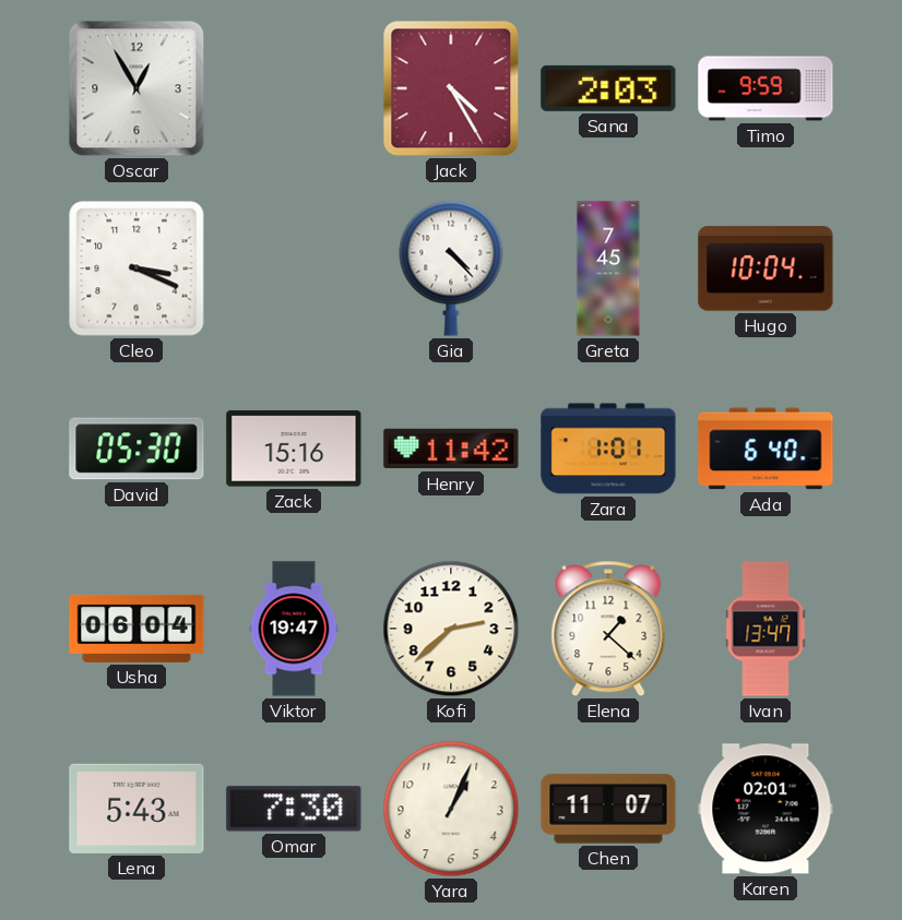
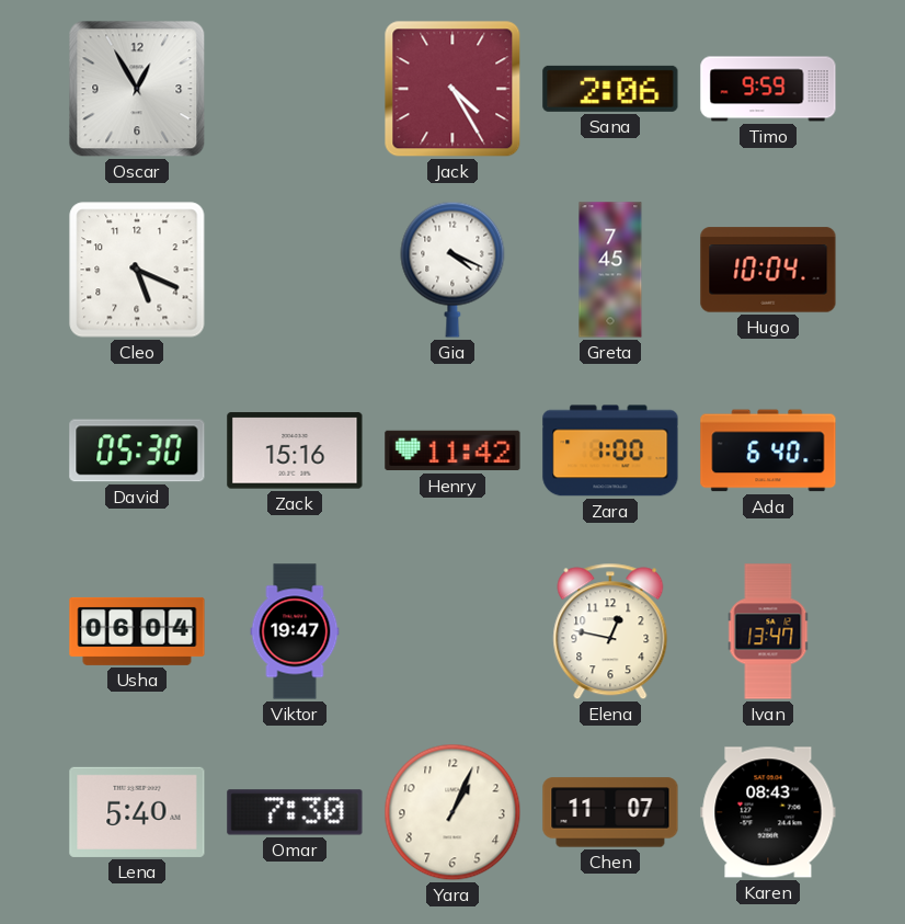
Sana: 2:03 -> 2:06
Cleo: 3:19 -> 5:19
Gia: 4:23 -> 4:19
Zara: 1:01 -> 1:00
Kofi: 2:38 -> none
Elena: 1:22 -> 12:47
Lena: 5:43 -> 5:40
Karen: 02:01 -> 08:43
